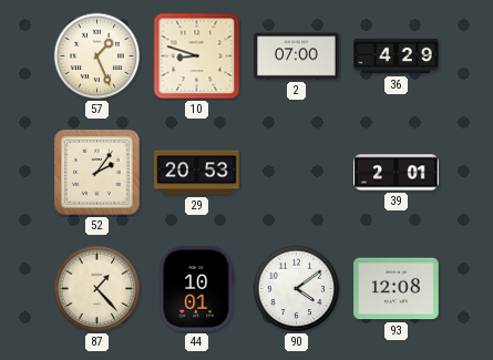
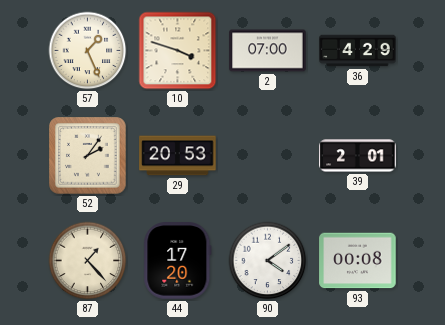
10: 8:48 -> 3:48
44: 10:01 -> 17:20
93: 12:08 -> 00:08
